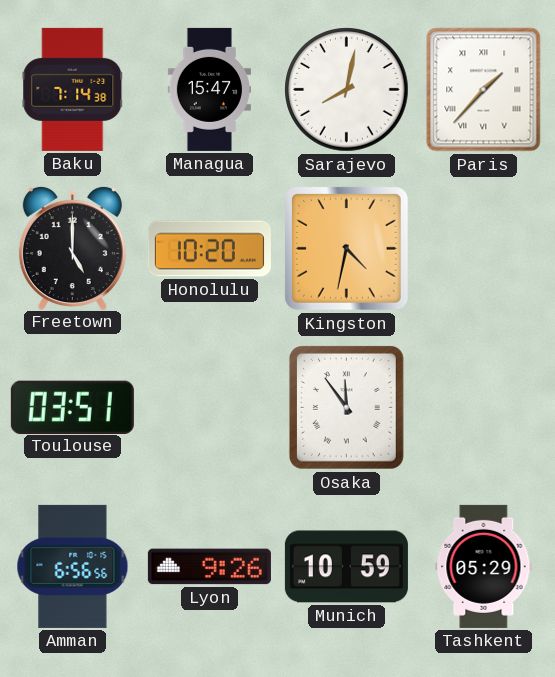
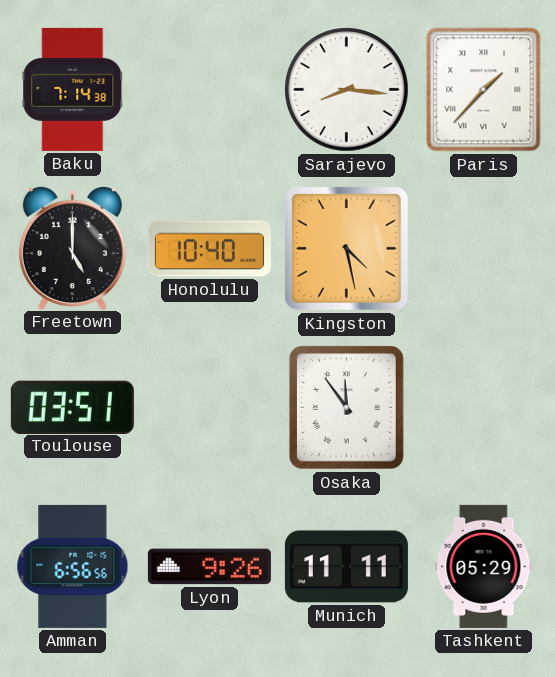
Managua: 15:47 -> none
Sarajevo: 8:02 -> 8:16
Honolulu: 10:20 -> 10:40
Kingston: 4:32 -> 4:28
Munich: 10:59 -> 11:11
